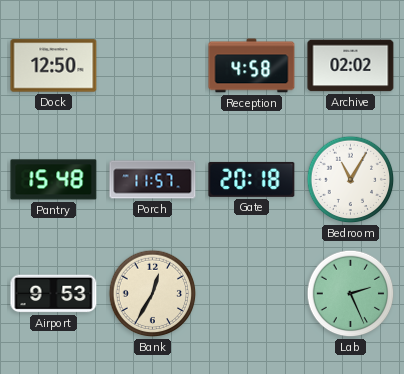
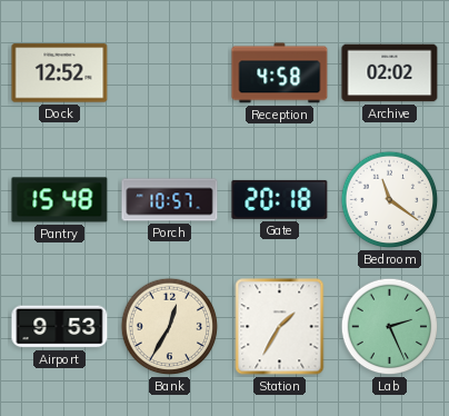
Dock: 12:50 -> 12:52
Porch: 11:57 -> 10:57
Bedroom: 11:05 -> 11:21
Station: none -> 1:35
